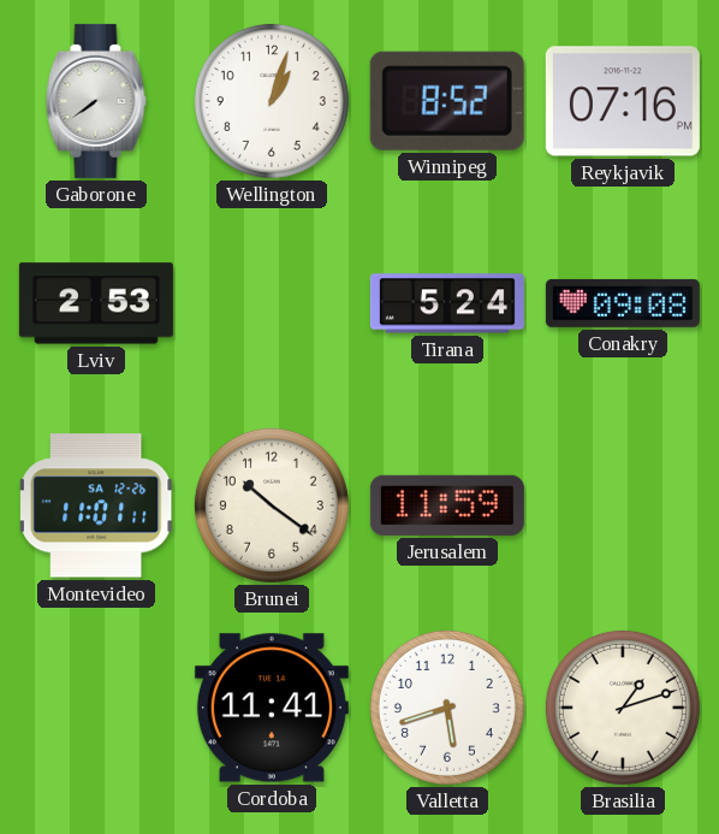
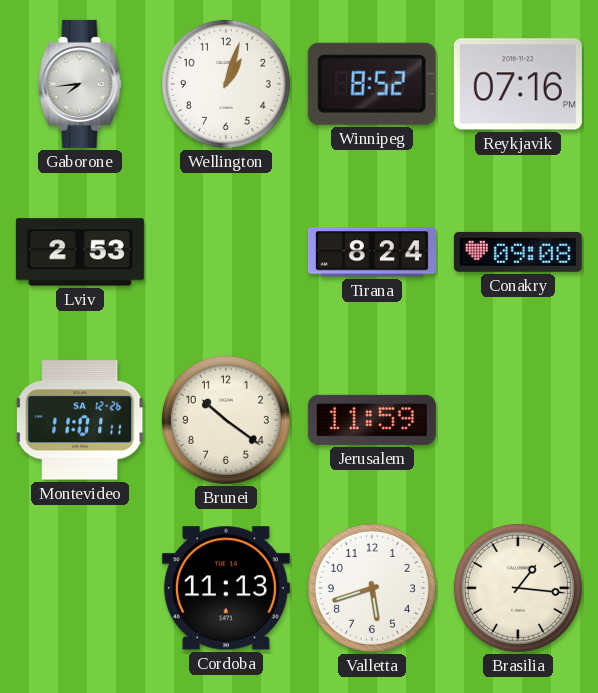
Gaborone: 7:39 -> 7:44
Tirana: 5:24 -> 8:24
Cordoba: 11:41 -> 11:13
Brasilia: 1:12 -> 1:16
